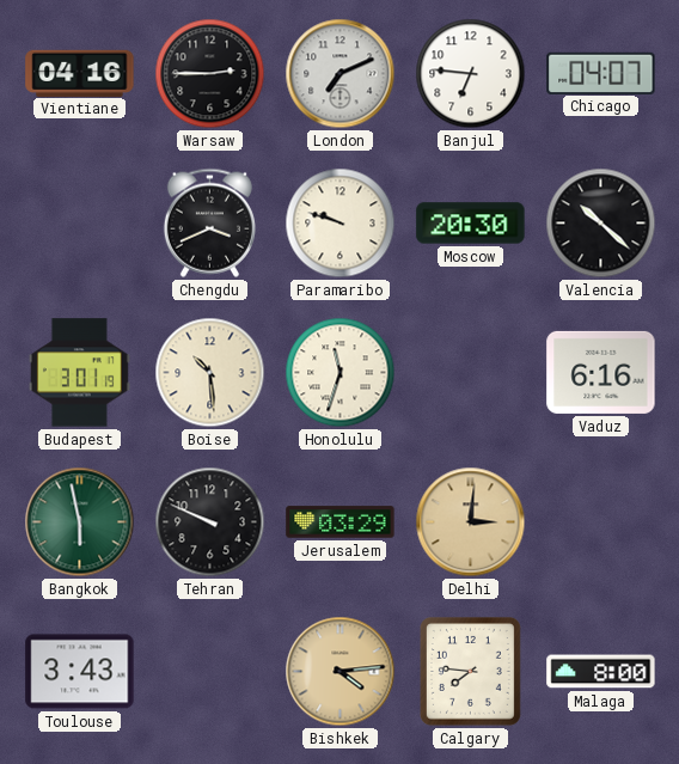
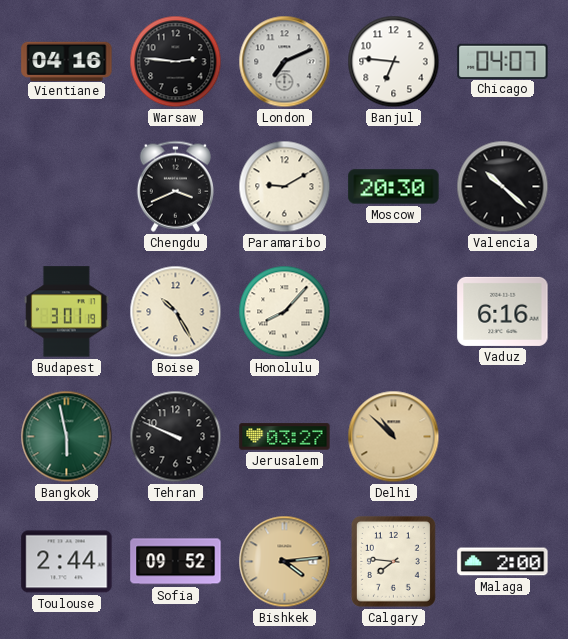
Warsaw: 2:45 -> 2:46
Paramaribo: 9:48 -> 9:10
Boise: 10:29 -> 10:25
Honolulu: 11:33 -> 8:07
Jerusalem: 03:29 -> 03:27
Delhi: 3:01 -> 10:52
Toulouse: 3:43 -> 2:44
Sofia: none -> 09:52
Malaga: 8:00 -> 2:00
